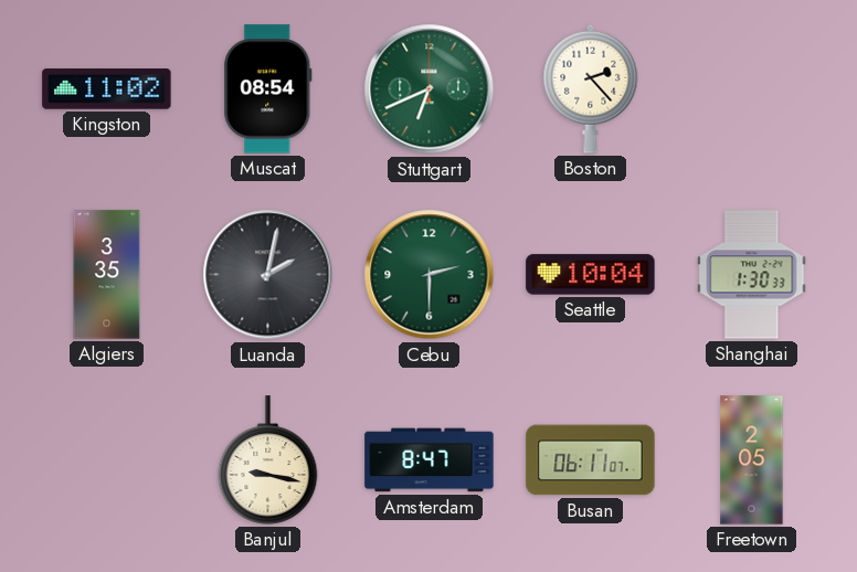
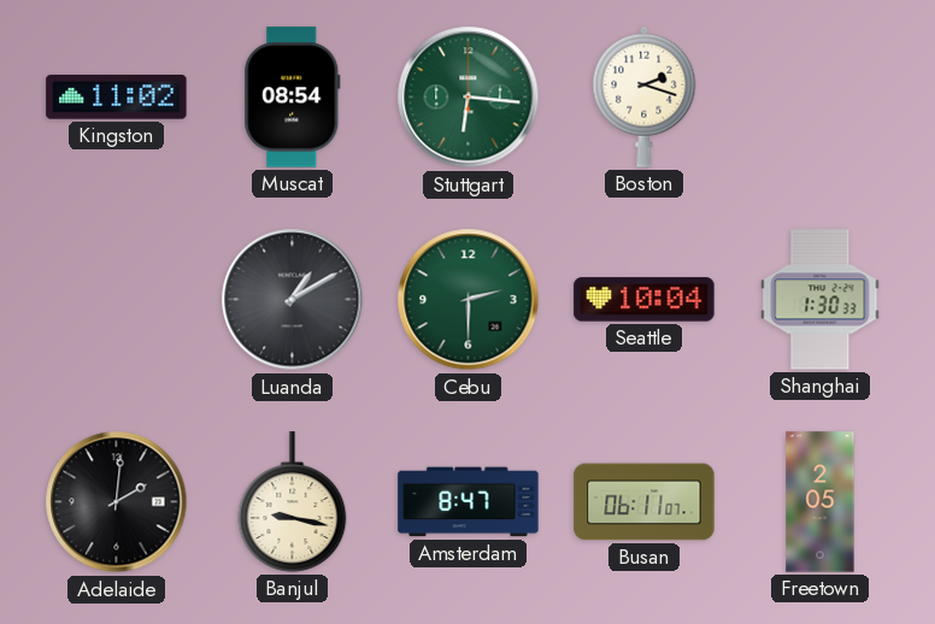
Stuttgart: 6:41 -> 6:16
Boston: 2:23 -> 2:18
Algiers: 3:35 -> none
Luanda: 2:02 -> 1:10
Adelaide: none -> 2:01
